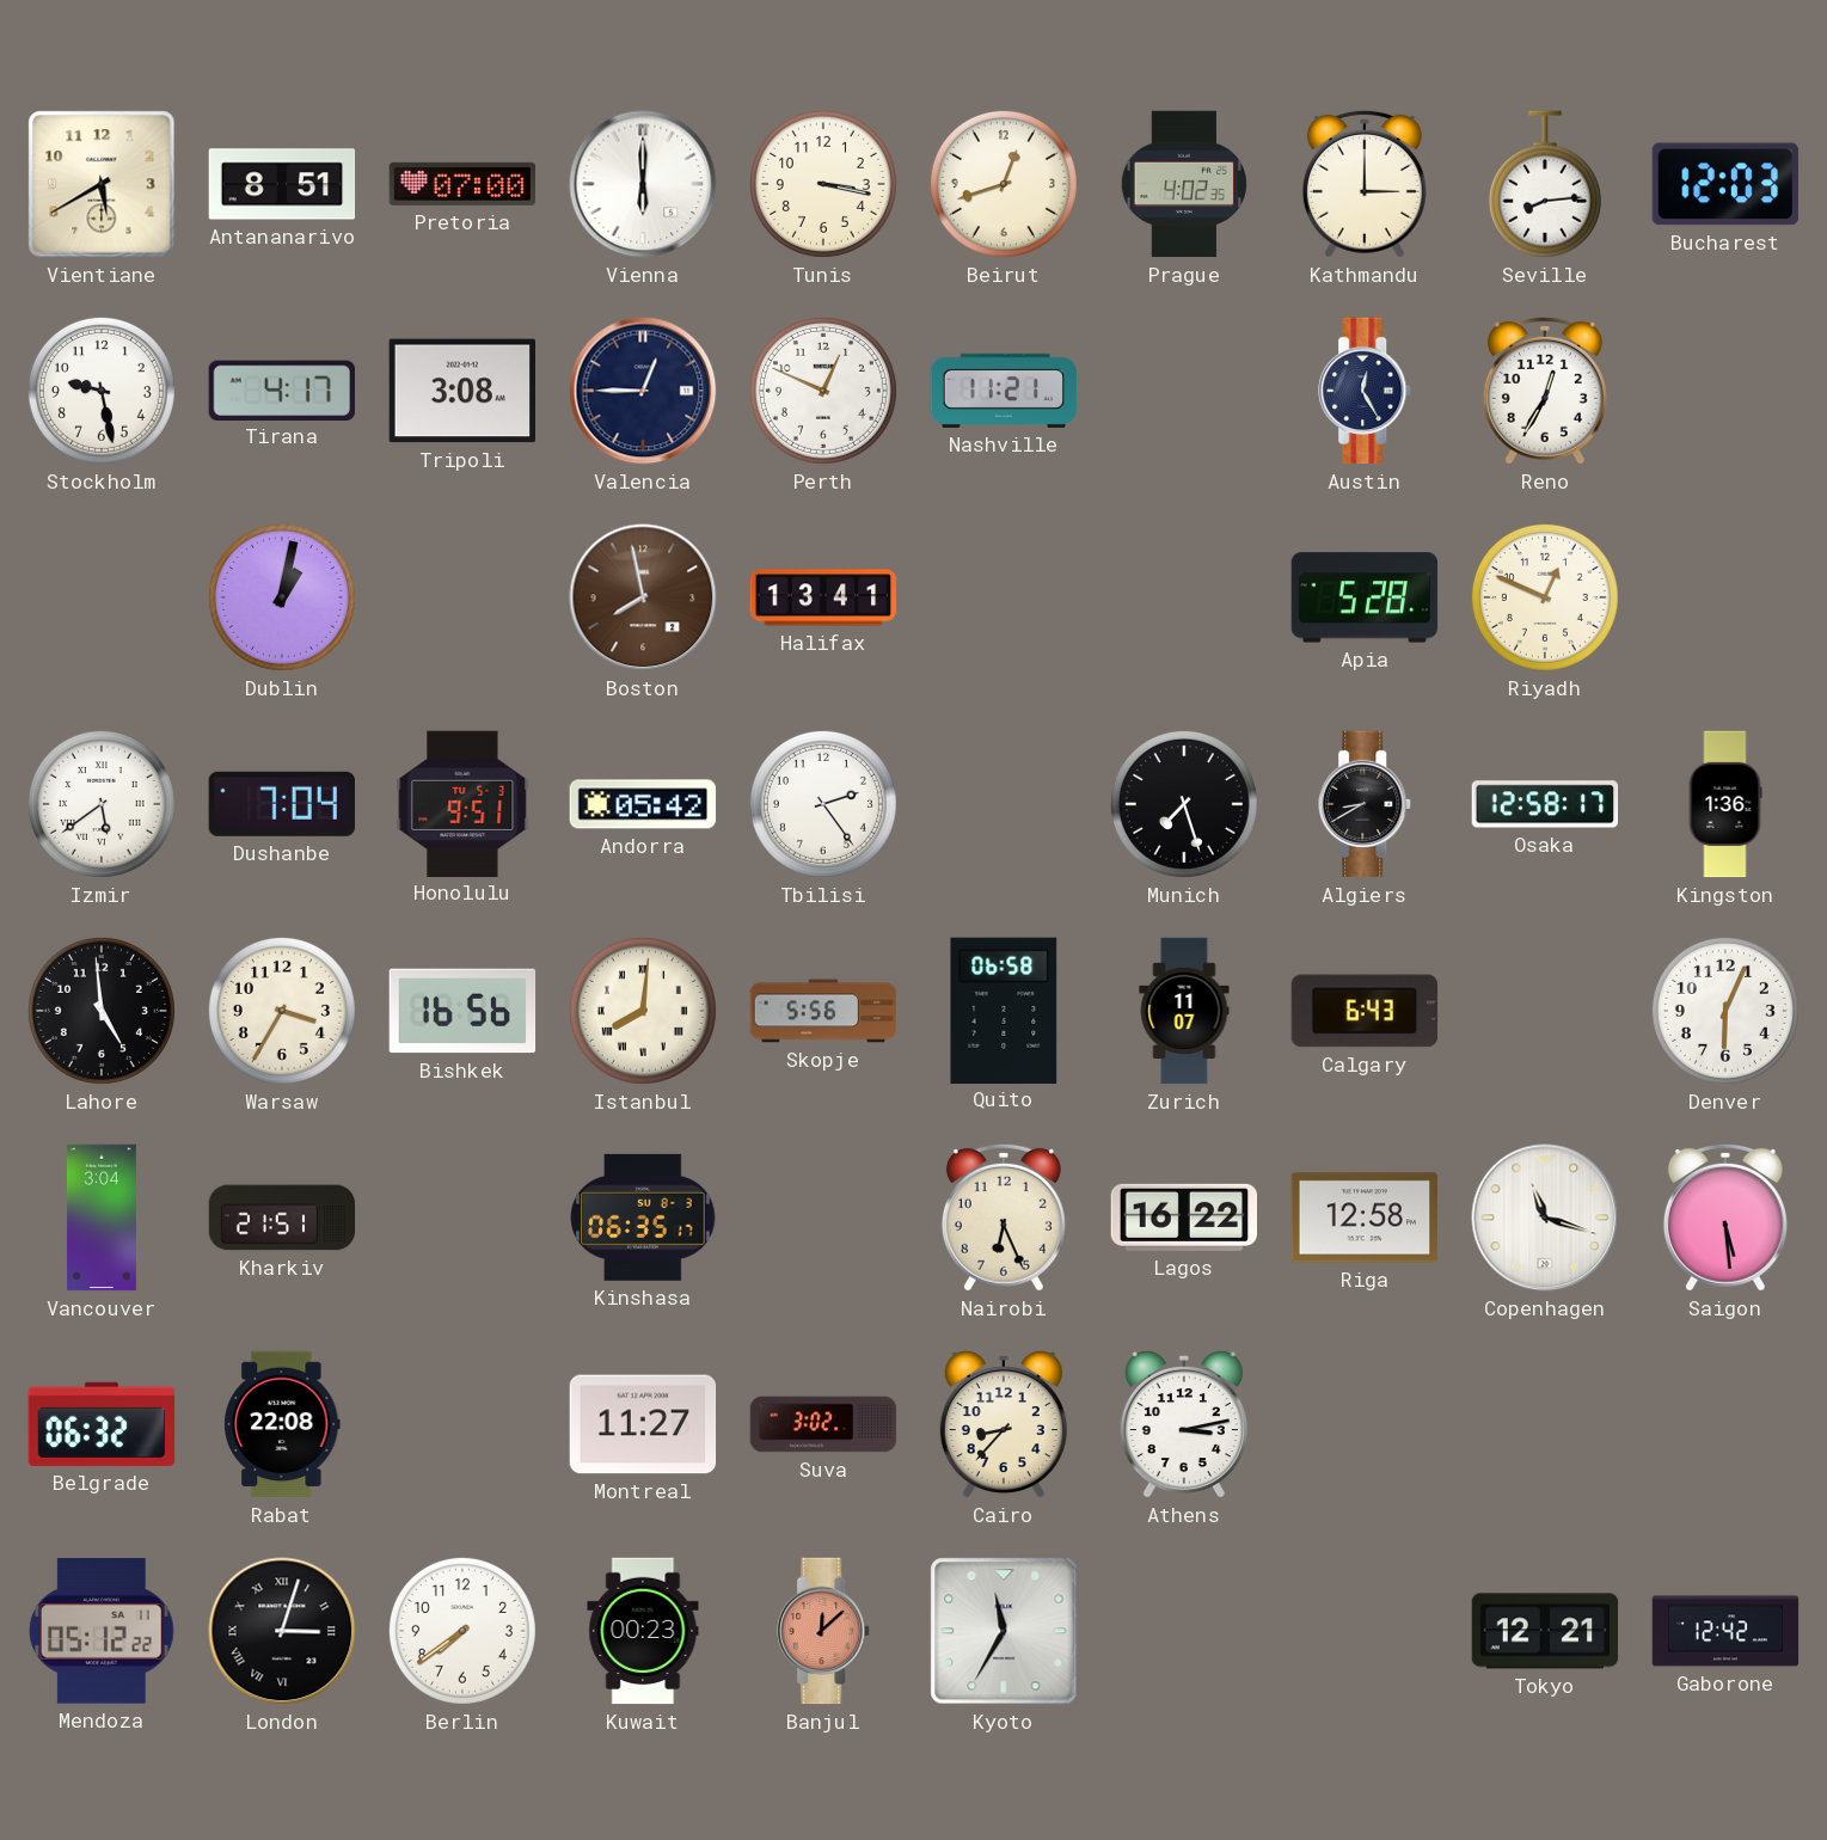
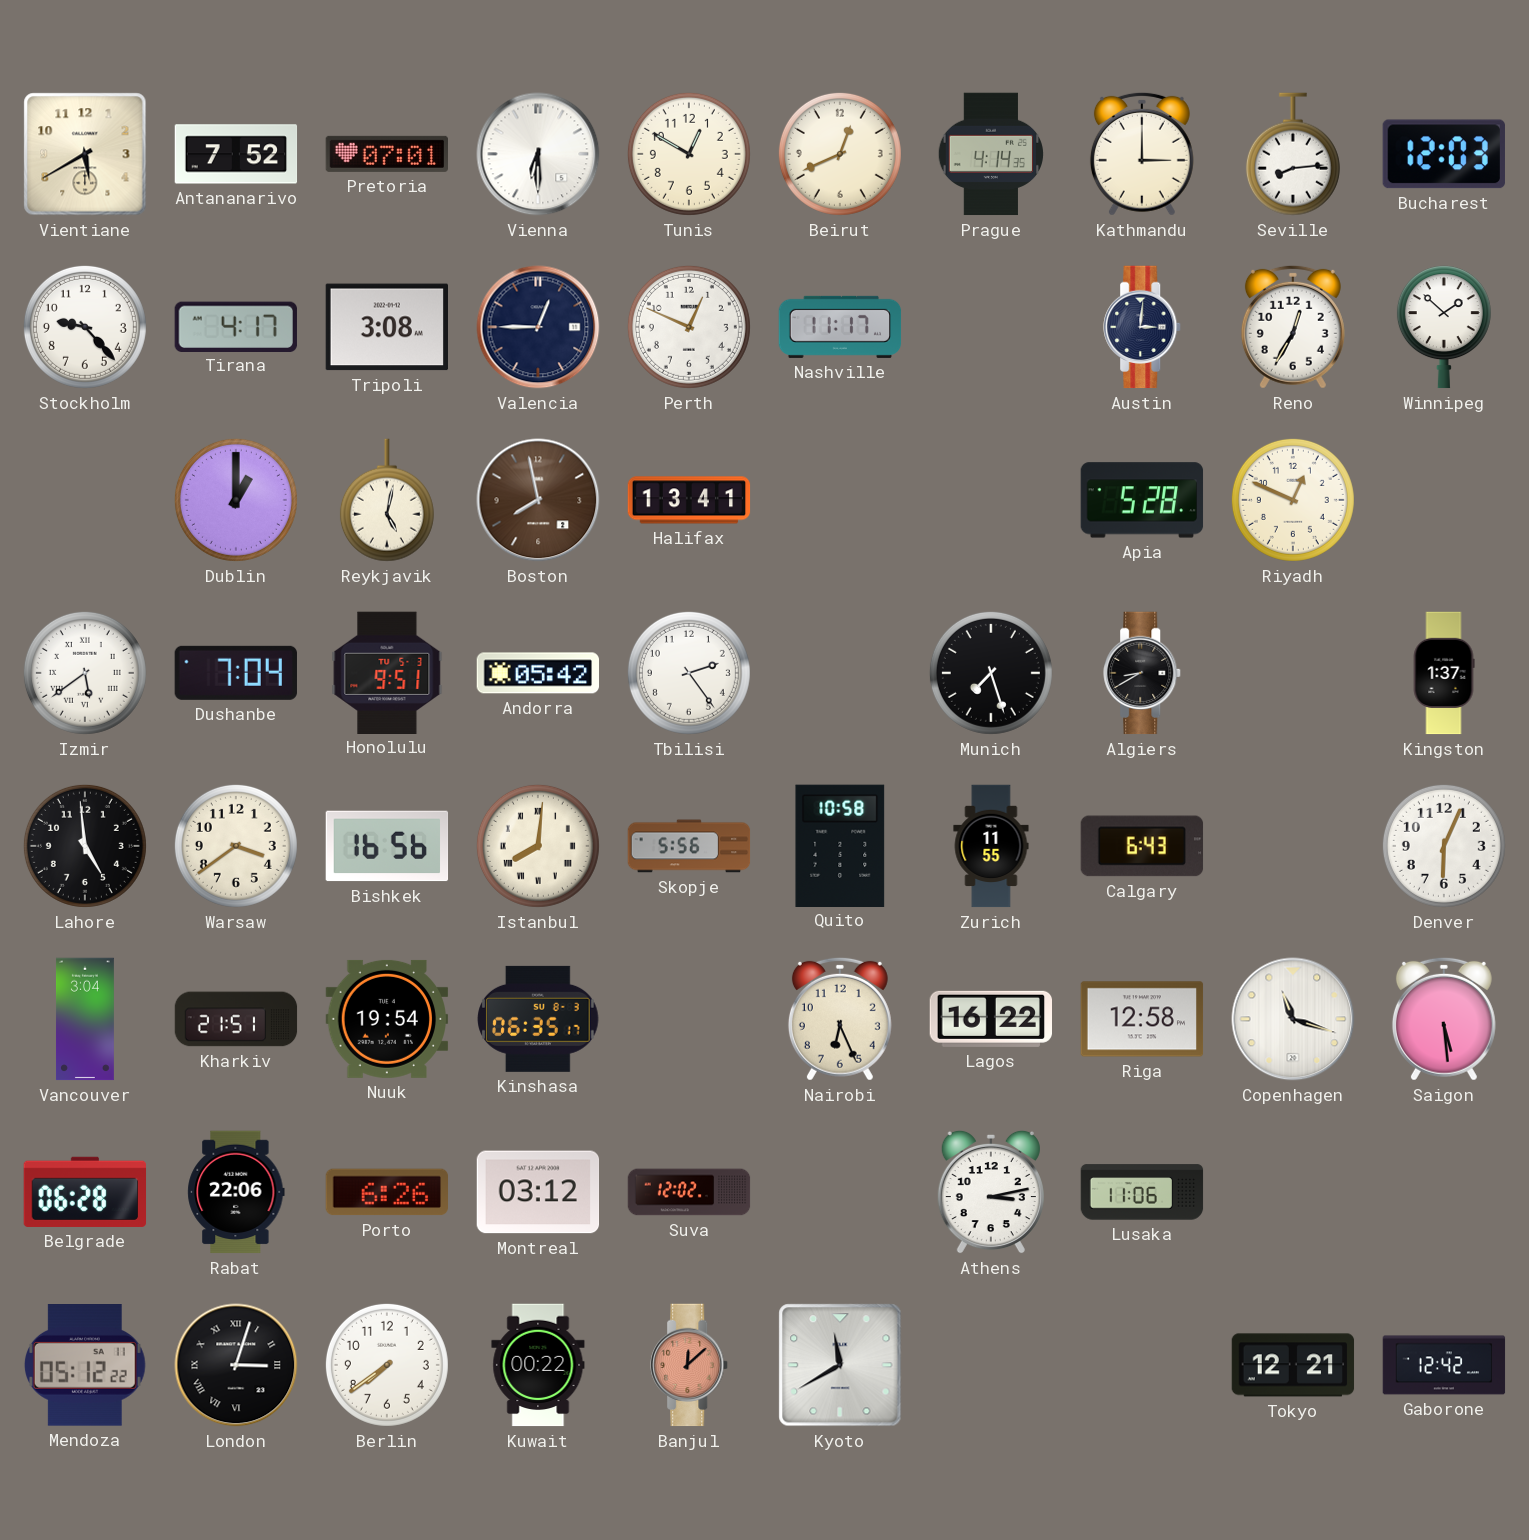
Antananarivo: 8:51 -> 7:52
Pretoria: 07:00 -> 07:01
Vienna: 6:00 -> 6:30
Tunis: 3:17 -> 12:50
Beirut: 12:42 -> 12:41
Prague: 4:02 -> 4:14
Stockholm: 9:28 -> 9:23
Nashville: 11:21 -> 11:17
Austin: 12:25 -> 3:01
Winnipeg: none -> 1:52
Dublin: 1:02 -> 1:00
Reykjavik: none -> 5:02
Osaka: 12:58 -> none
Kingston: 1:36 -> 1:37
Warsaw: 3:35 -> 3:39
Quito: 06:58 -> 10:58
Zurich: 11:07 -> 11:55
Nuuk: none -> 19:54
Belgrade: 06:32 -> 06:28
Rabat: 22:08 -> 22:06
Porto: none -> 6:26
Montreal: 11:27 -> 03:12
Suva: 3:02 -> 12:02
Cairo: 8:37 -> none
Lusaka: none -> 11:06
Kuwait: 00:23 -> 00:22
Kyoto: 11:35 -> 11:40
